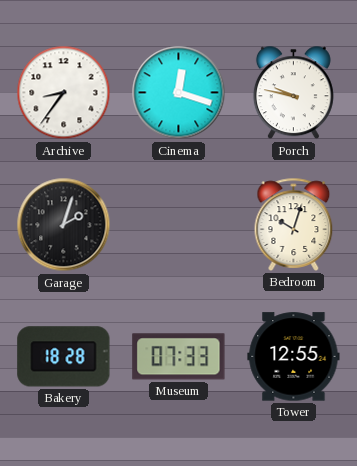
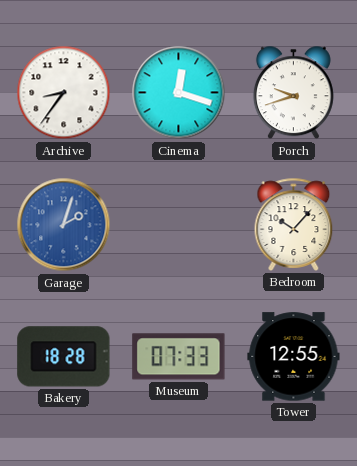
Porch: 9:47 -> 9:42
Garage dial: black -> blue
Bedroom: 10:03 -> 10:07
